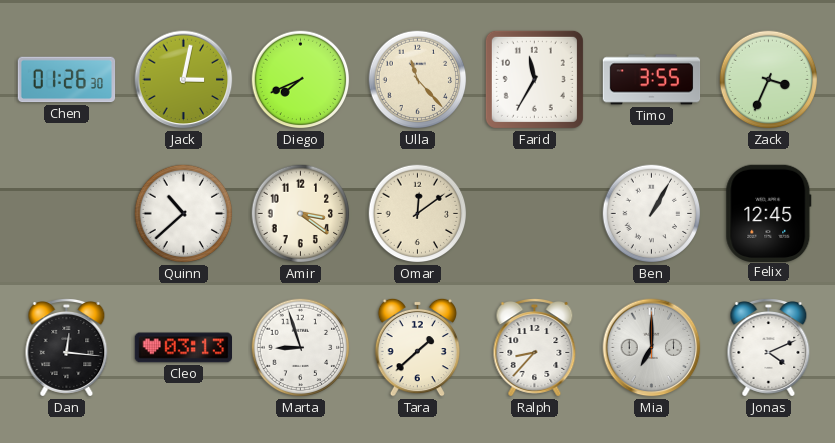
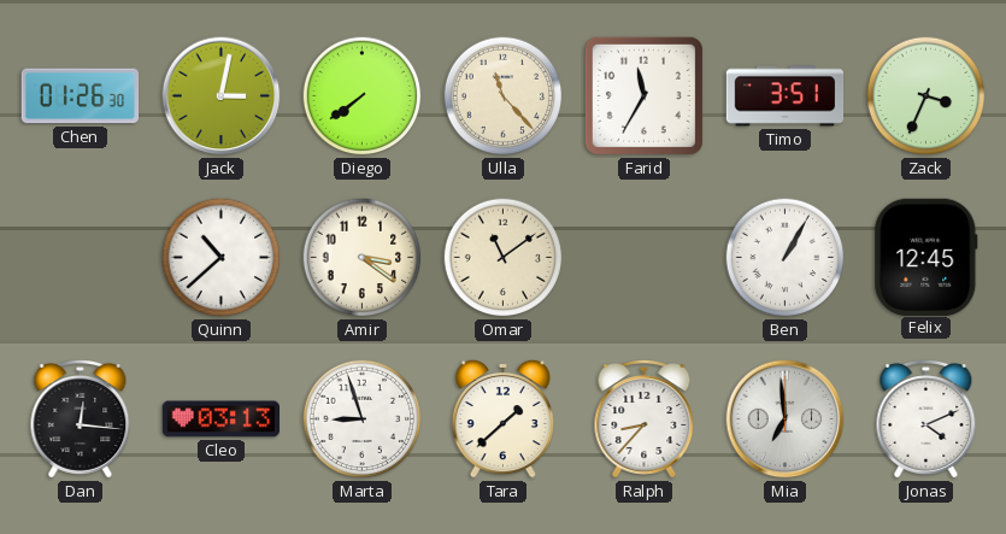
Diego: 7:41 -> 7:39
Timo: 3:55 -> 3:51
Omar: 12:09 -> 11:09
Mia: 7:00 -> 6:59
